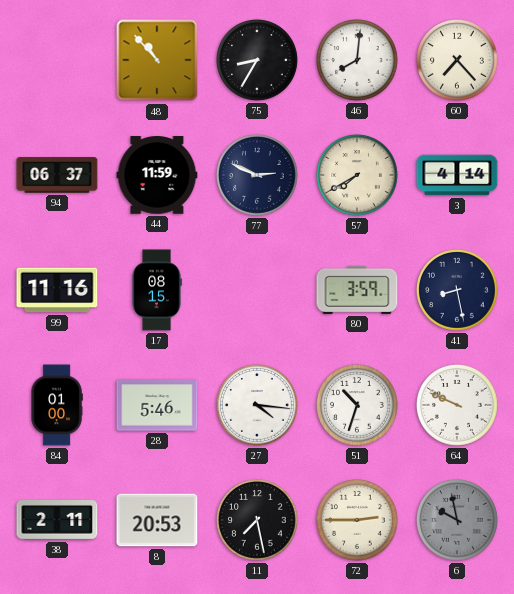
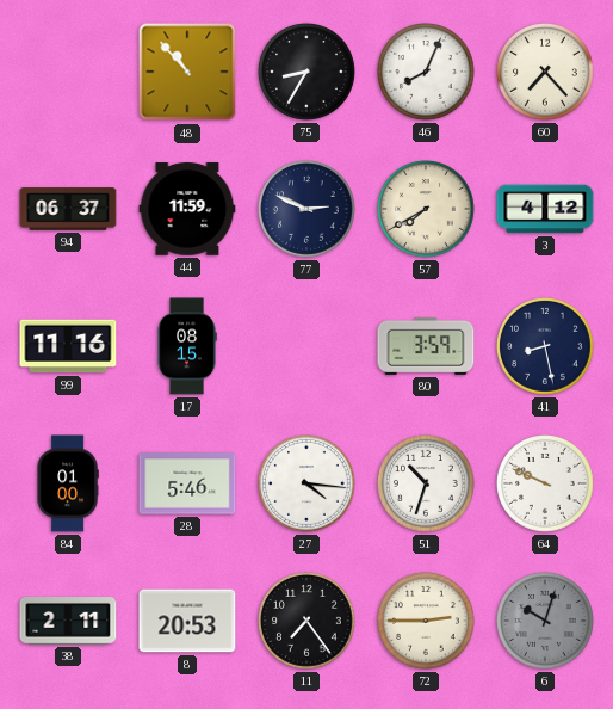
46: 8:01 -> 8:04
3: 4:14 -> 4:12
11: 7:28 -> 7:24
6: 9:58 -> 10:03
